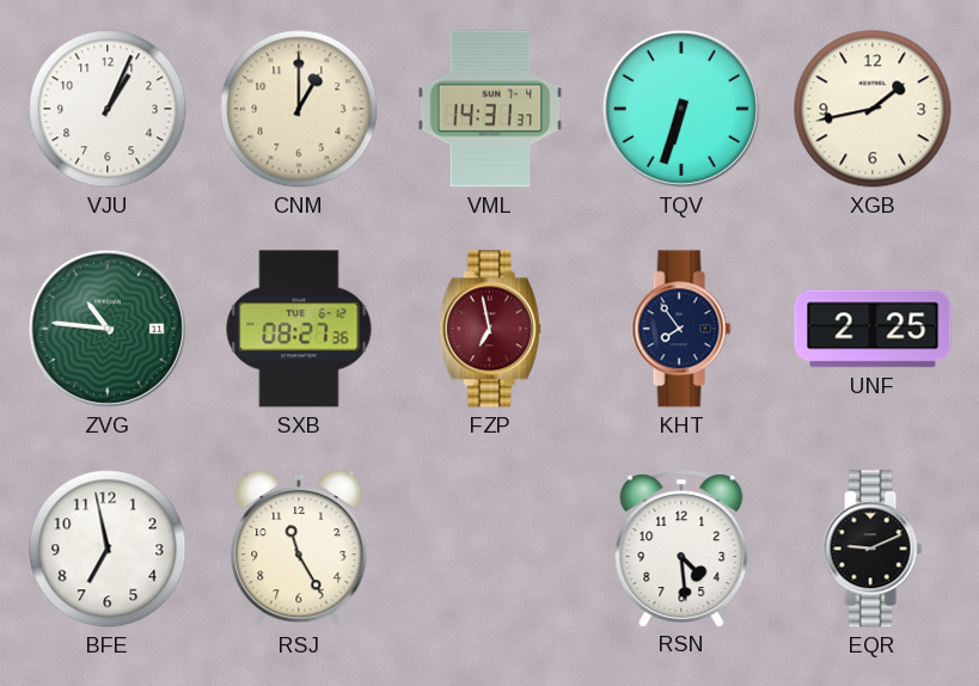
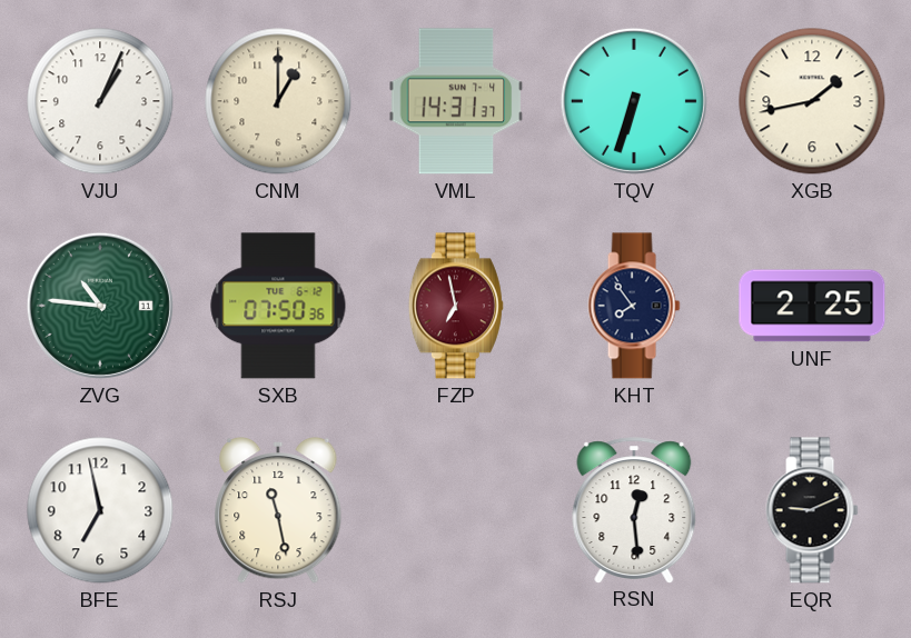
SXB: 08:27 -> 07:50
RSJ: 11:25 -> 11:28
RSN: 4:29 -> 12:29
